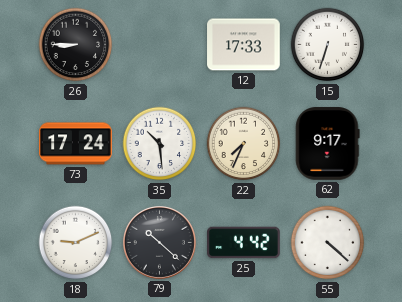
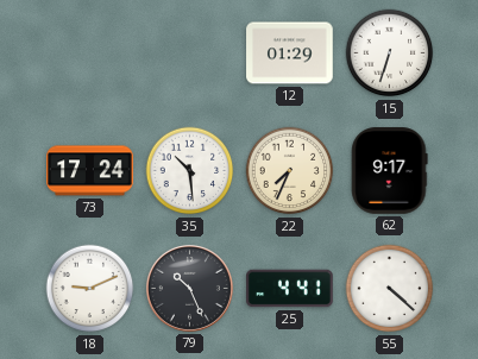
26: 8:45 -> none
12: 17:33 -> 01:29
79: 10:22 -> 10:26
25: 4:42 -> 4:41
